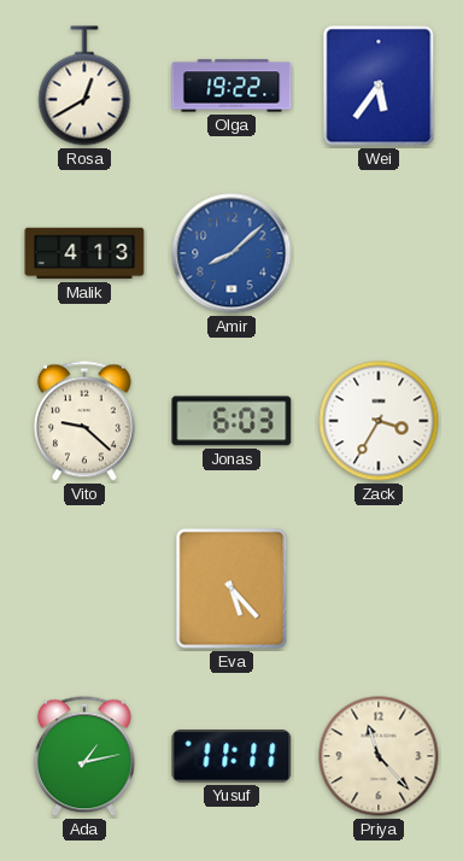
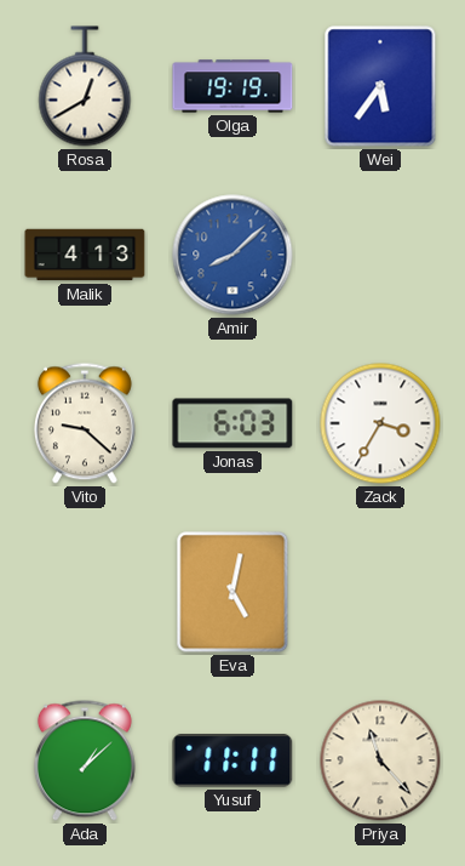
Olga: 19:22 -> 19:19
Eva: 5:23 -> 5:02
Ada: 1:13 -> 1:08
